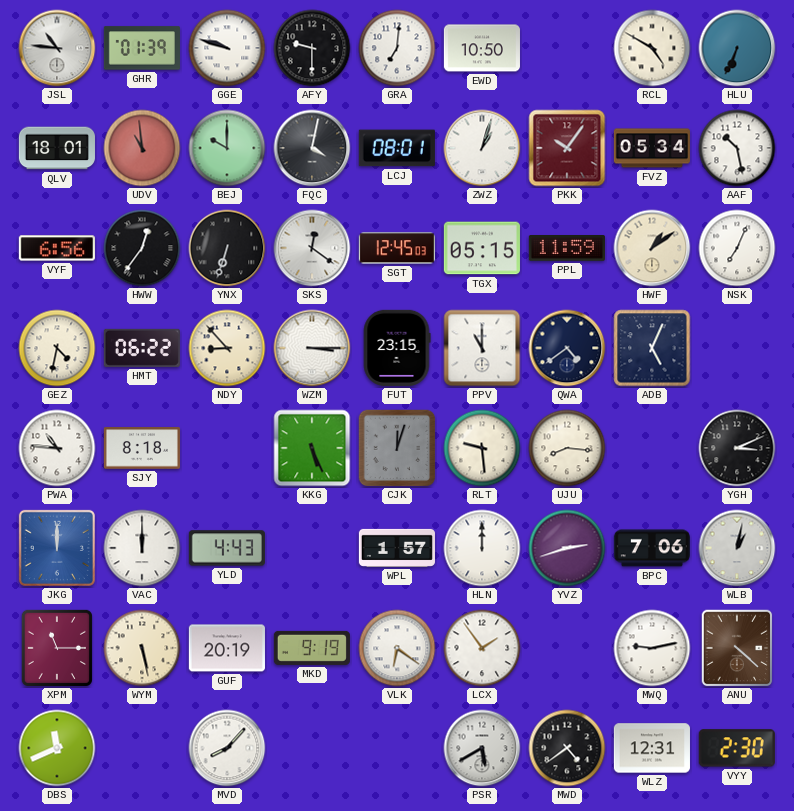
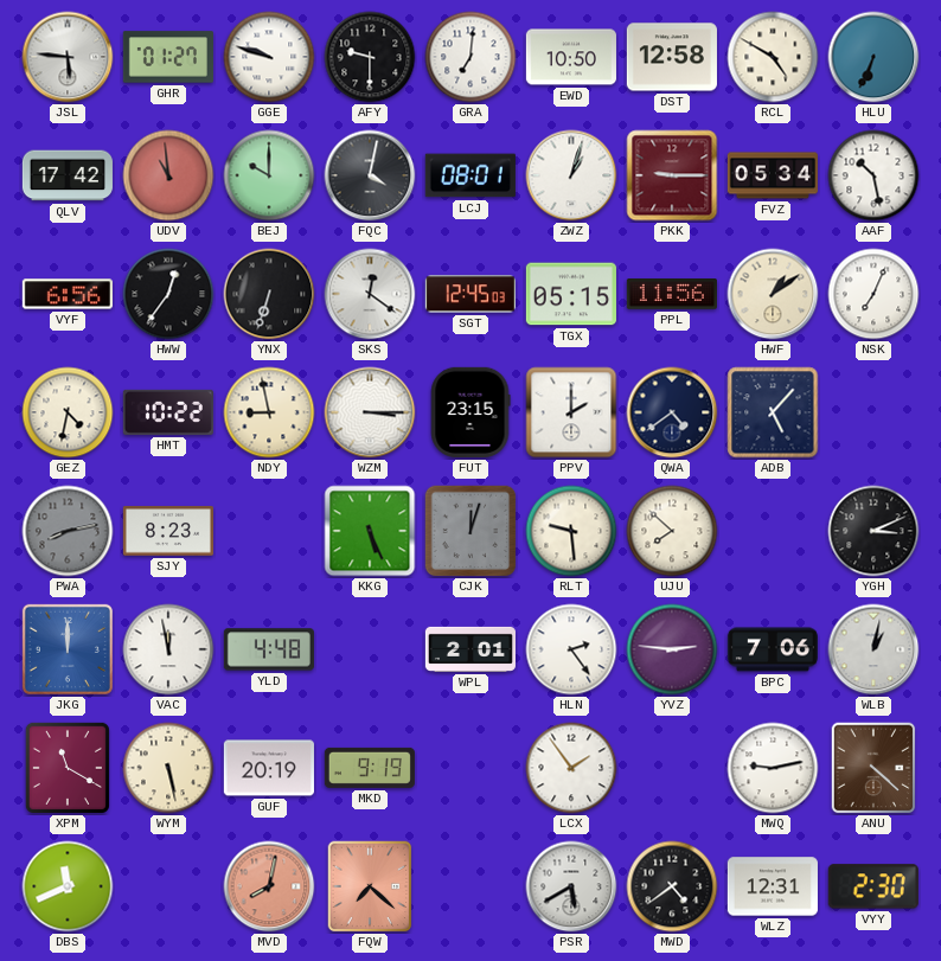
JSL: 10:46 -> 5:46
GHR: 01:39 -> 01:27
DST: none -> 12:58
QLV: 18:01 -> 17:42
PKK: 10:06 -> 9:15
PPL: 11:59 -> 11:56
HMT: 06:22 -> 10:22
NDY: 8:53 -> 8:58
PPV: 11:00 -> 2:00
ADB: 5:04 -> 5:07
PWA: 10:46 -> 8:13
PWA dial: white -> grey
SJY: 8:18 -> 8:23
UJU: 8:16 -> 7:52
VAC: 12:00 -> 11:58
YLD: 4:43 -> 4:48
WPL: 1:57 -> 2:01
HLN: 12:00 -> 2:24
YVZ: 2:42 -> 2:46
XPM: 11:15 -> 11:20
VLK: 6:21 -> none
MVD: 8:07 -> 8:02
MVD dial: white -> salmon
FQW: none -> 7:22
